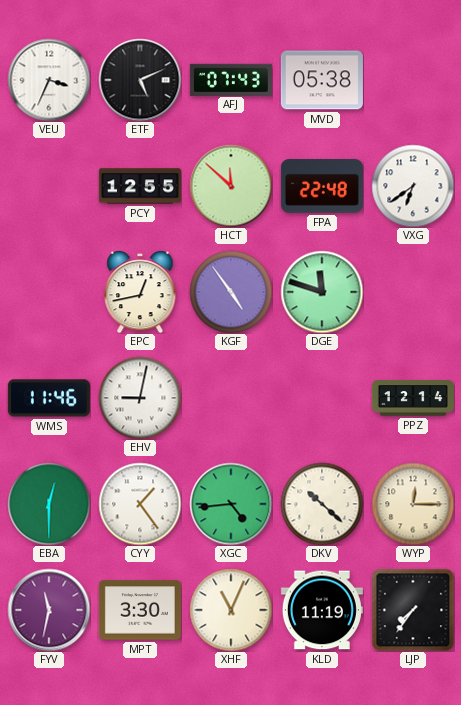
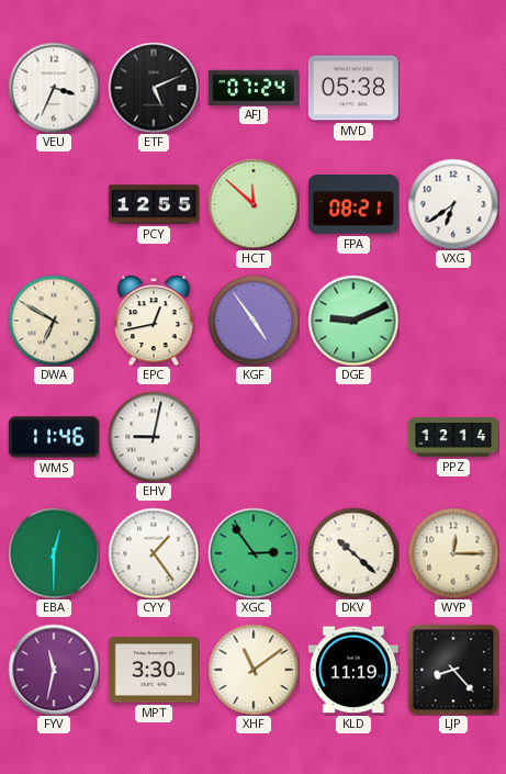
AFJ: 07:43 -> 07:24
FPA: 22:48 -> 08:21
DWA: none -> 6:50
DGE: 11:48 -> 9:11
XGC: 4:44 -> 2:54
XHF: 11:04 -> 11:09
LJP: 7:36 -> 8:23
